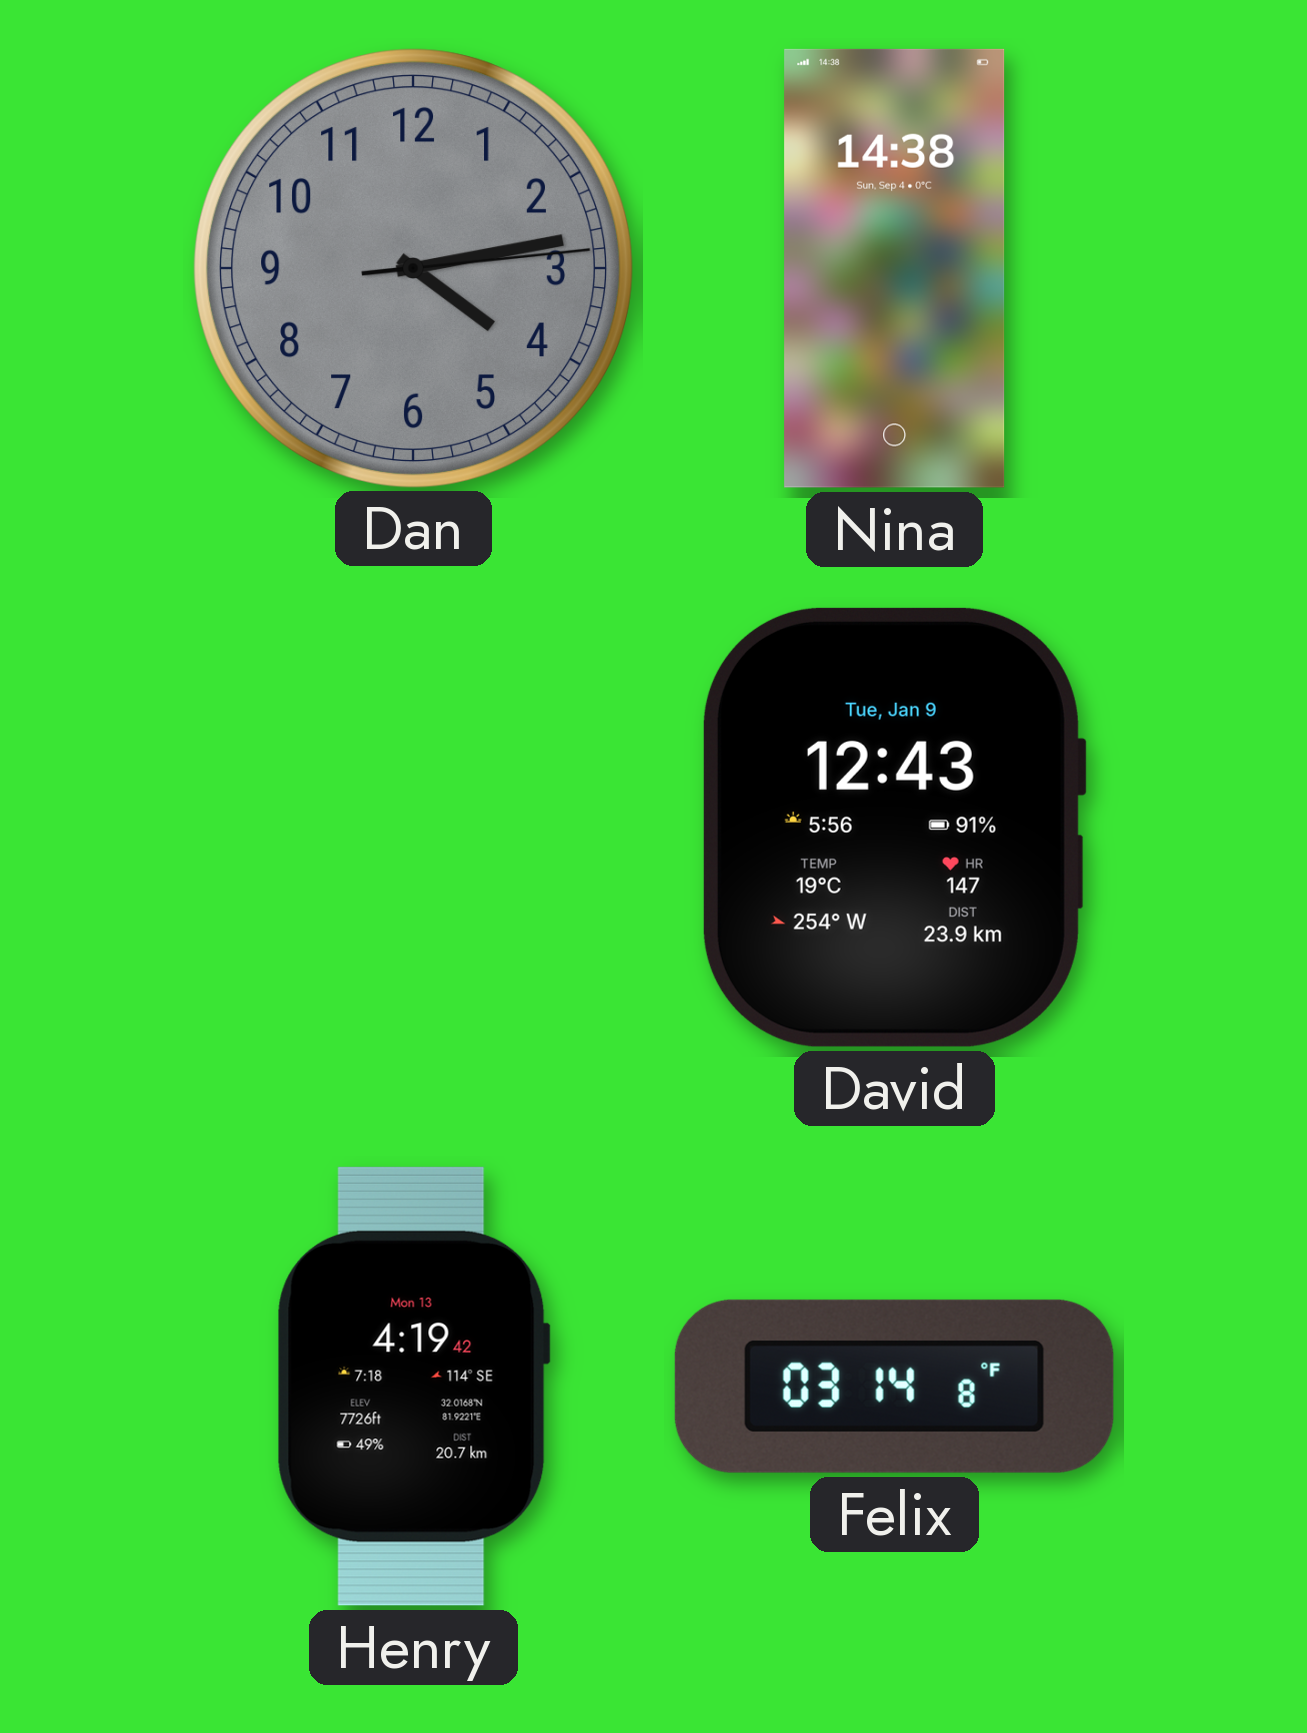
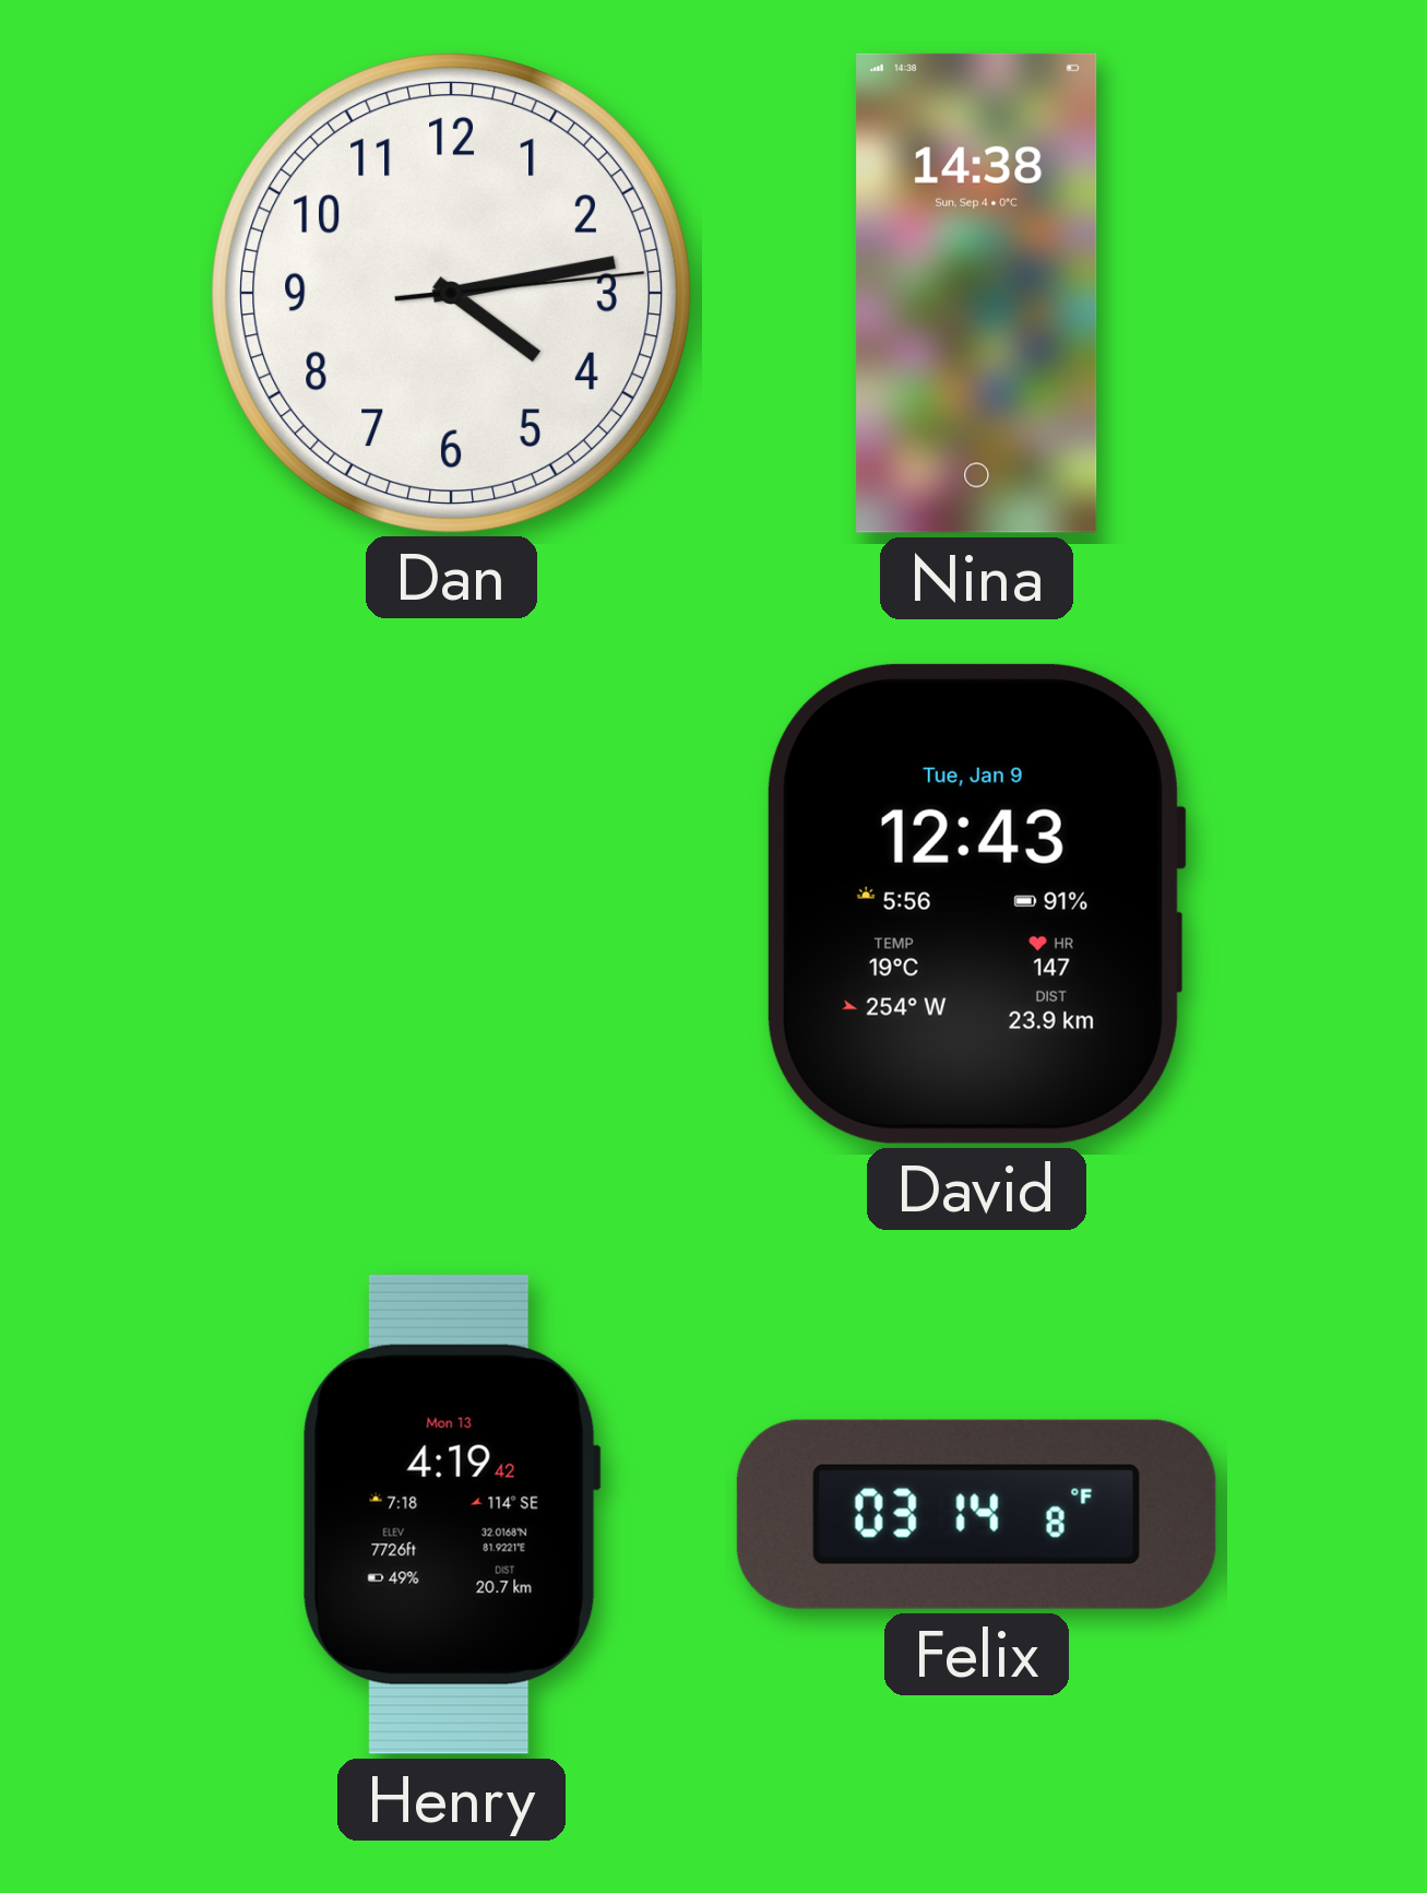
Dan dial: grey -> white
